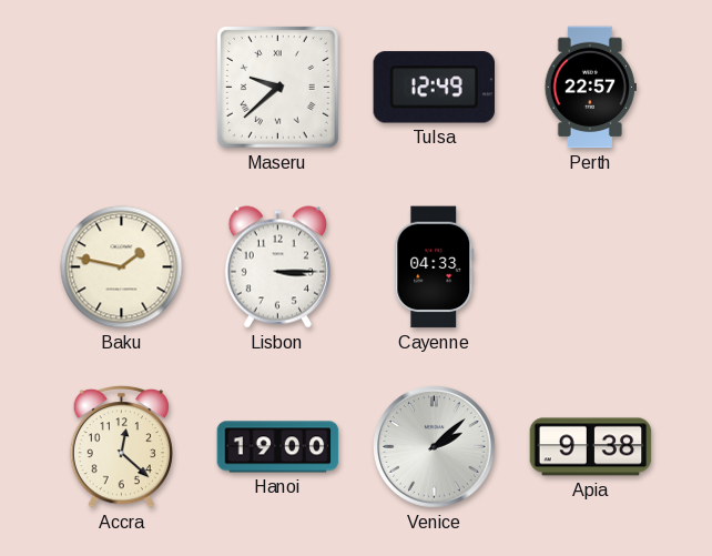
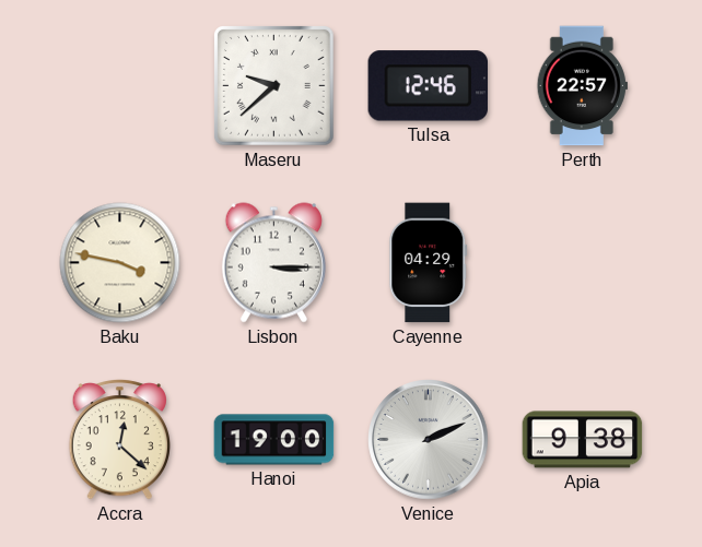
Tulsa: 12:49 -> 12:46
Baku: 1:47 -> 3:47
Cayenne: 04:33 -> 04:29
Venice: 2:08 -> 2:11
